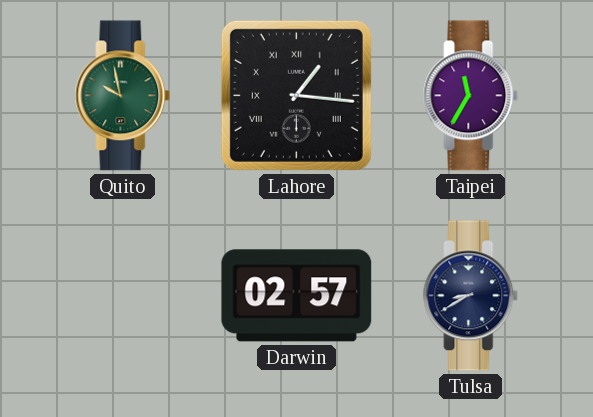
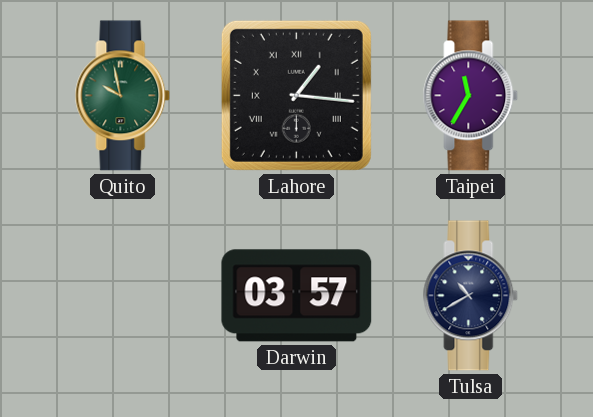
Darwin: 02:57 -> 03:57
Tulsa: 8:40 -> 10:40
